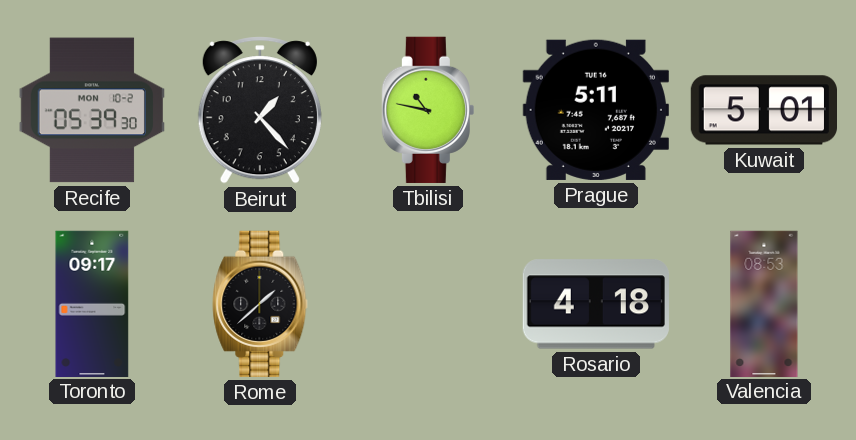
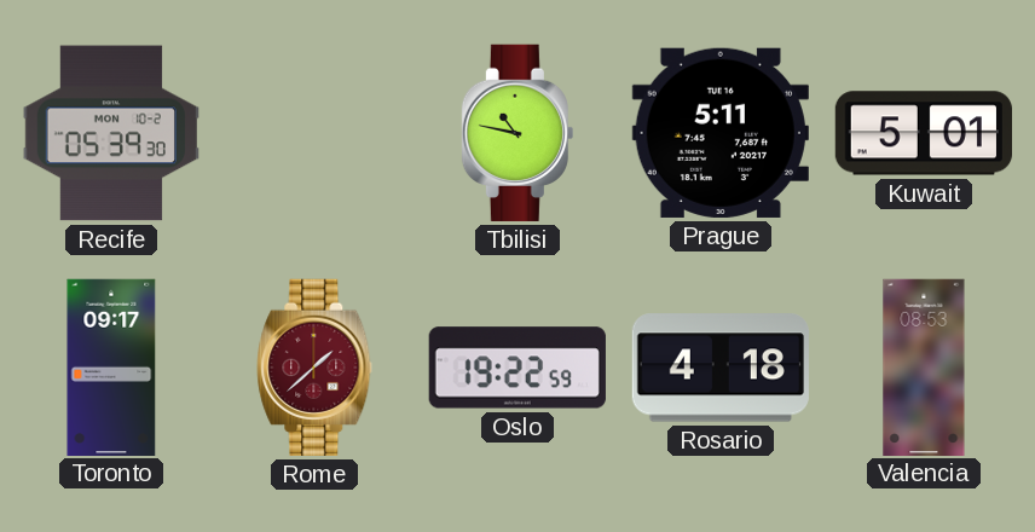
Beirut: 1:23 -> none
Rome dial: black -> burgundy
Oslo: none -> 19:22
